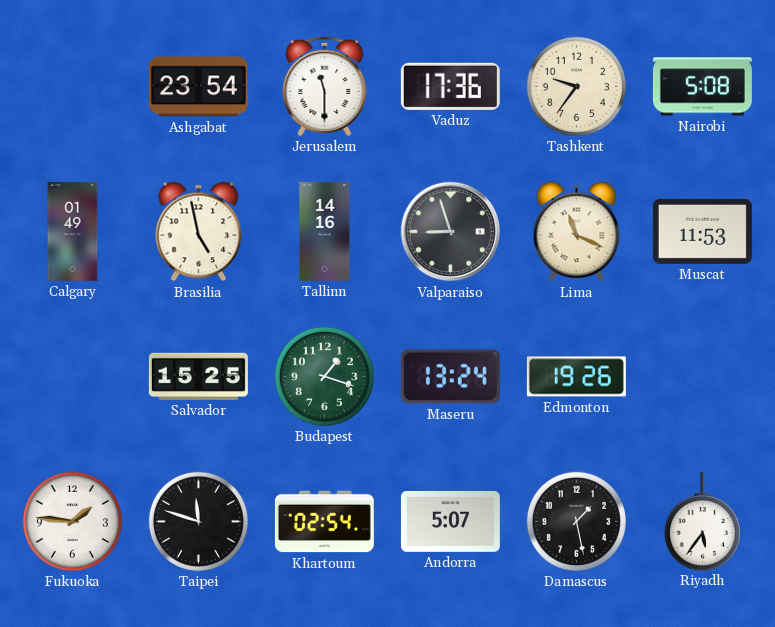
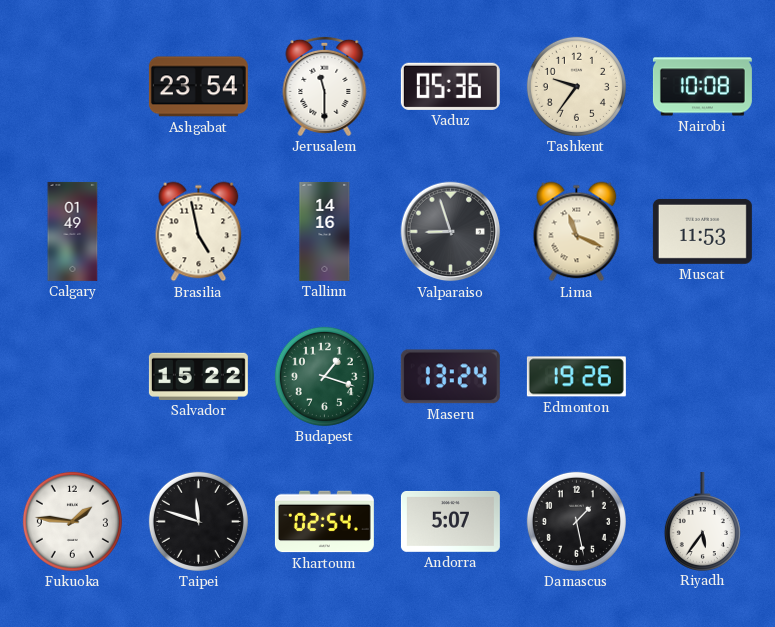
Vaduz: 17:36 -> 05:36
Nairobi: 5:08 -> 10:08
Salvador: 15:25 -> 15:22
